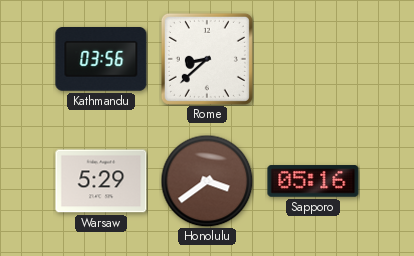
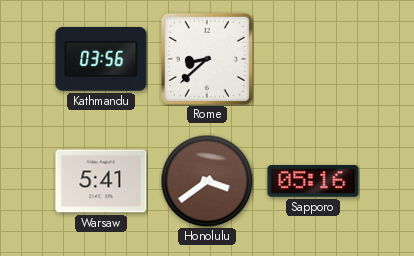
Warsaw: 5:29 -> 5:41
